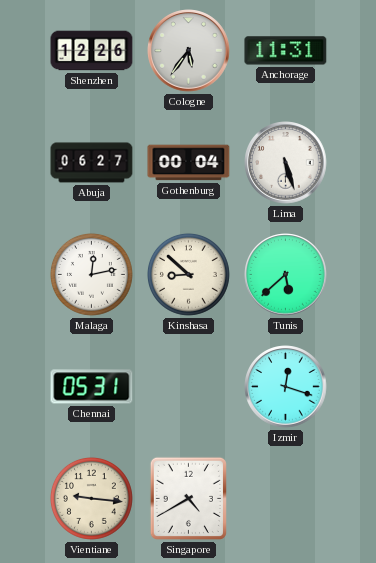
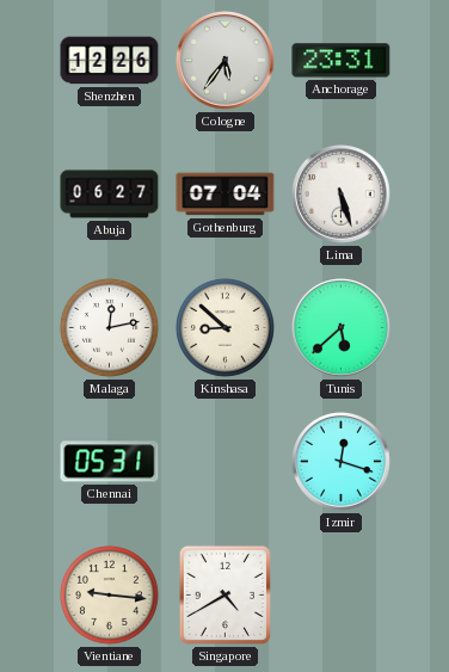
Anchorage: 11:31 -> 23:31
Gothenburg: 00:04 -> 07:04
